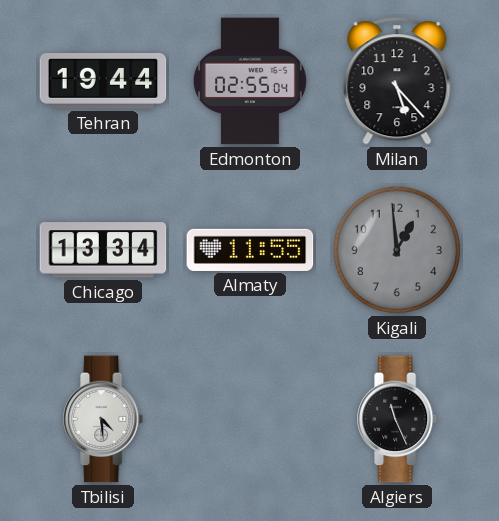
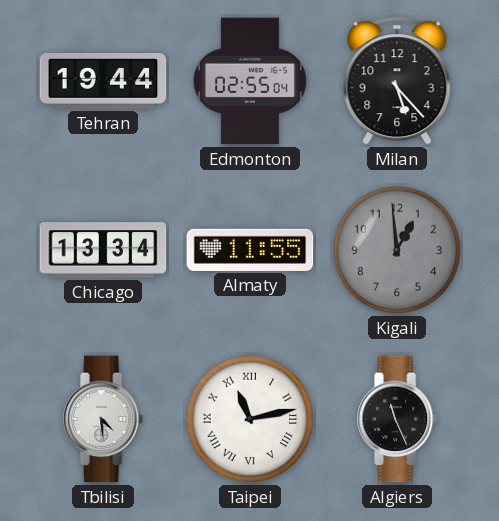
Taipei: none -> 11:13
